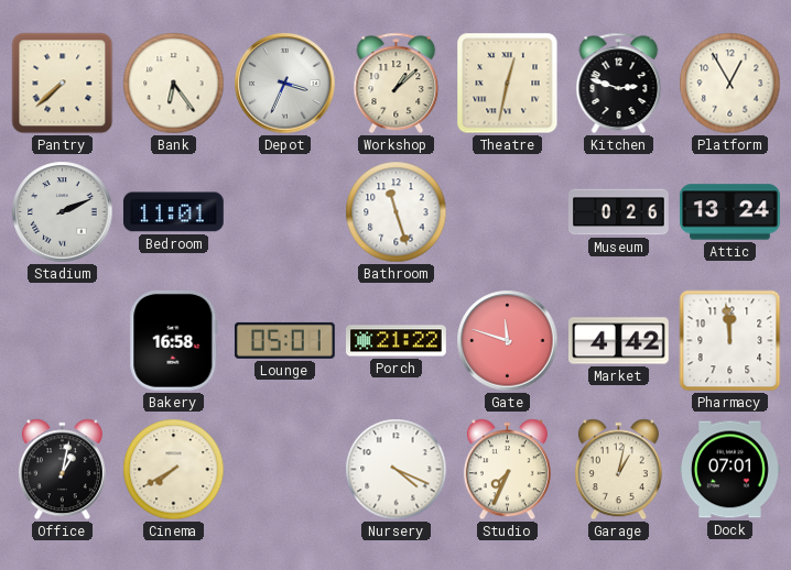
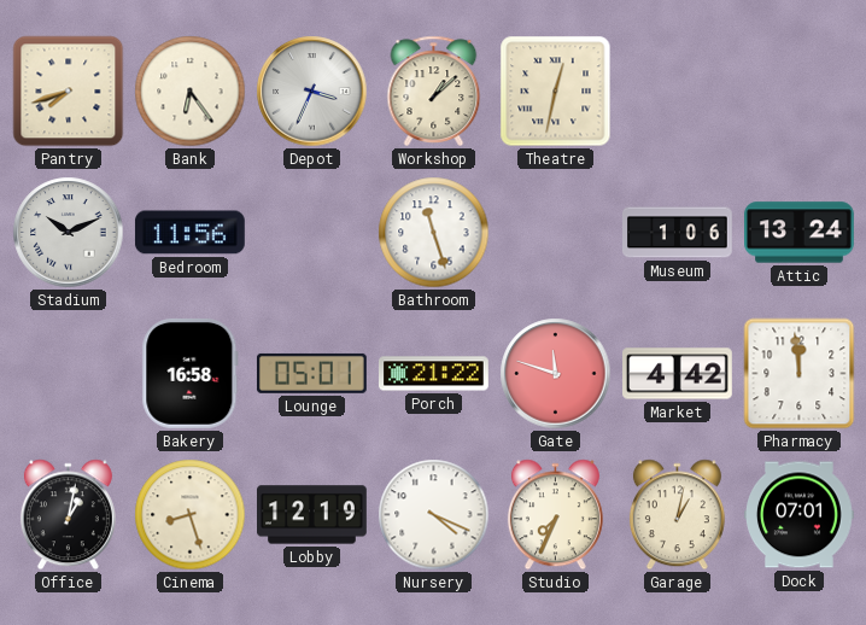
Pantry: 7:38 -> 7:42
Kitchen: 2:48 -> none
Platform: 12:55 -> none
Stadium: 2:11 -> 10:11
Bedroom: 11:01 -> 11:56
Museum: 0:26 -> 1:06
Cinema: 7:40 -> 8:27
Lobby: none -> 12:19
